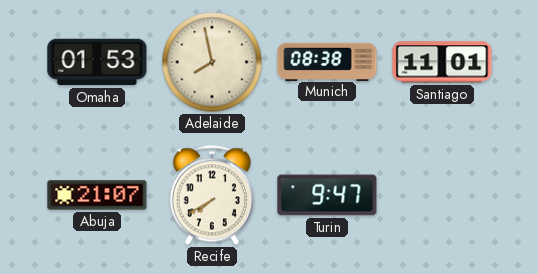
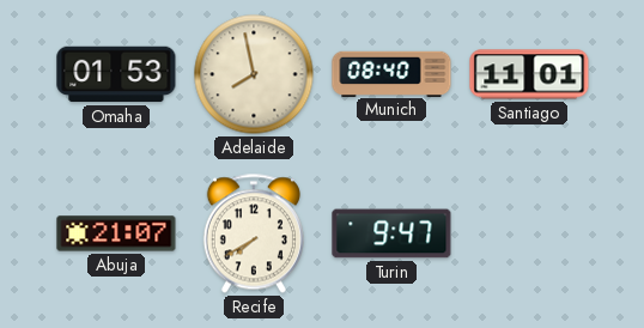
Munich: 08:38 -> 08:40
